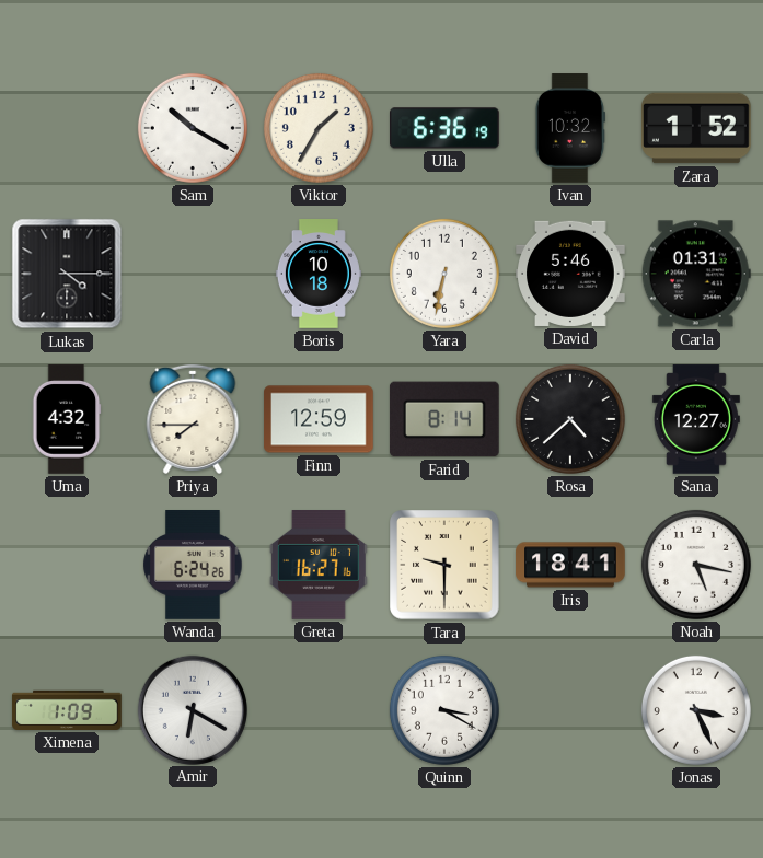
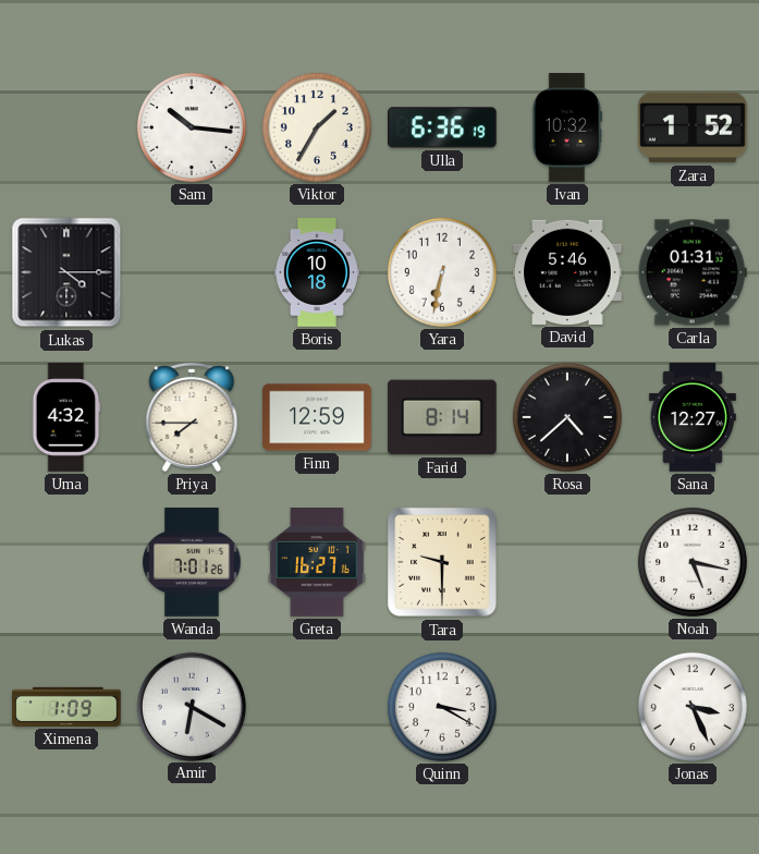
Sam: 10:20 -> 10:16
Wanda: 6:24 -> 7:01
Iris: 18:41 -> none
